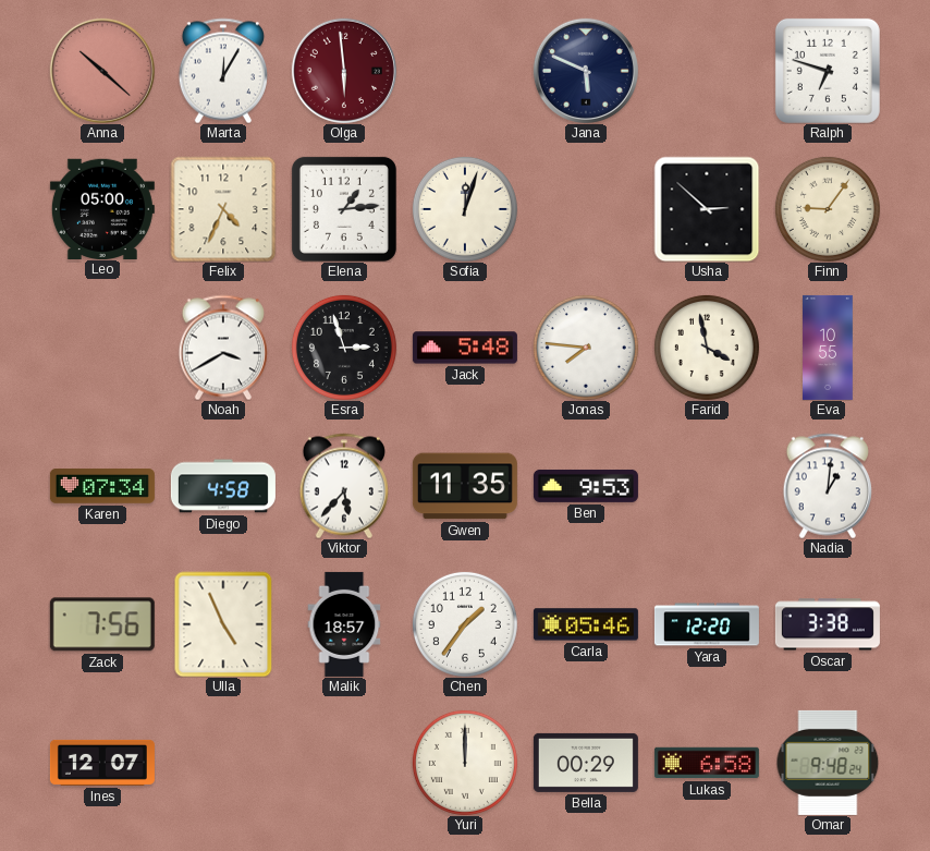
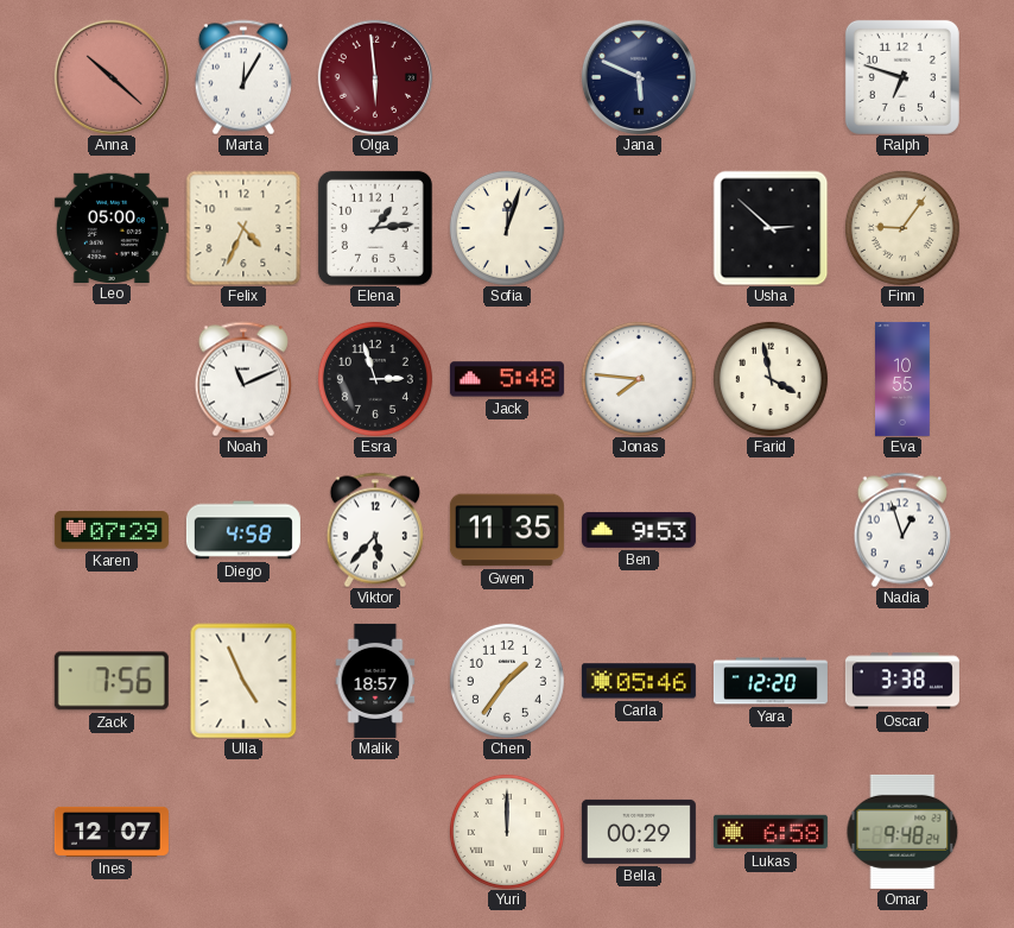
Noah: 3:40 -> 11:11
Karen: 07:34 -> 07:29
Nadia: 1:01 -> 12:57
